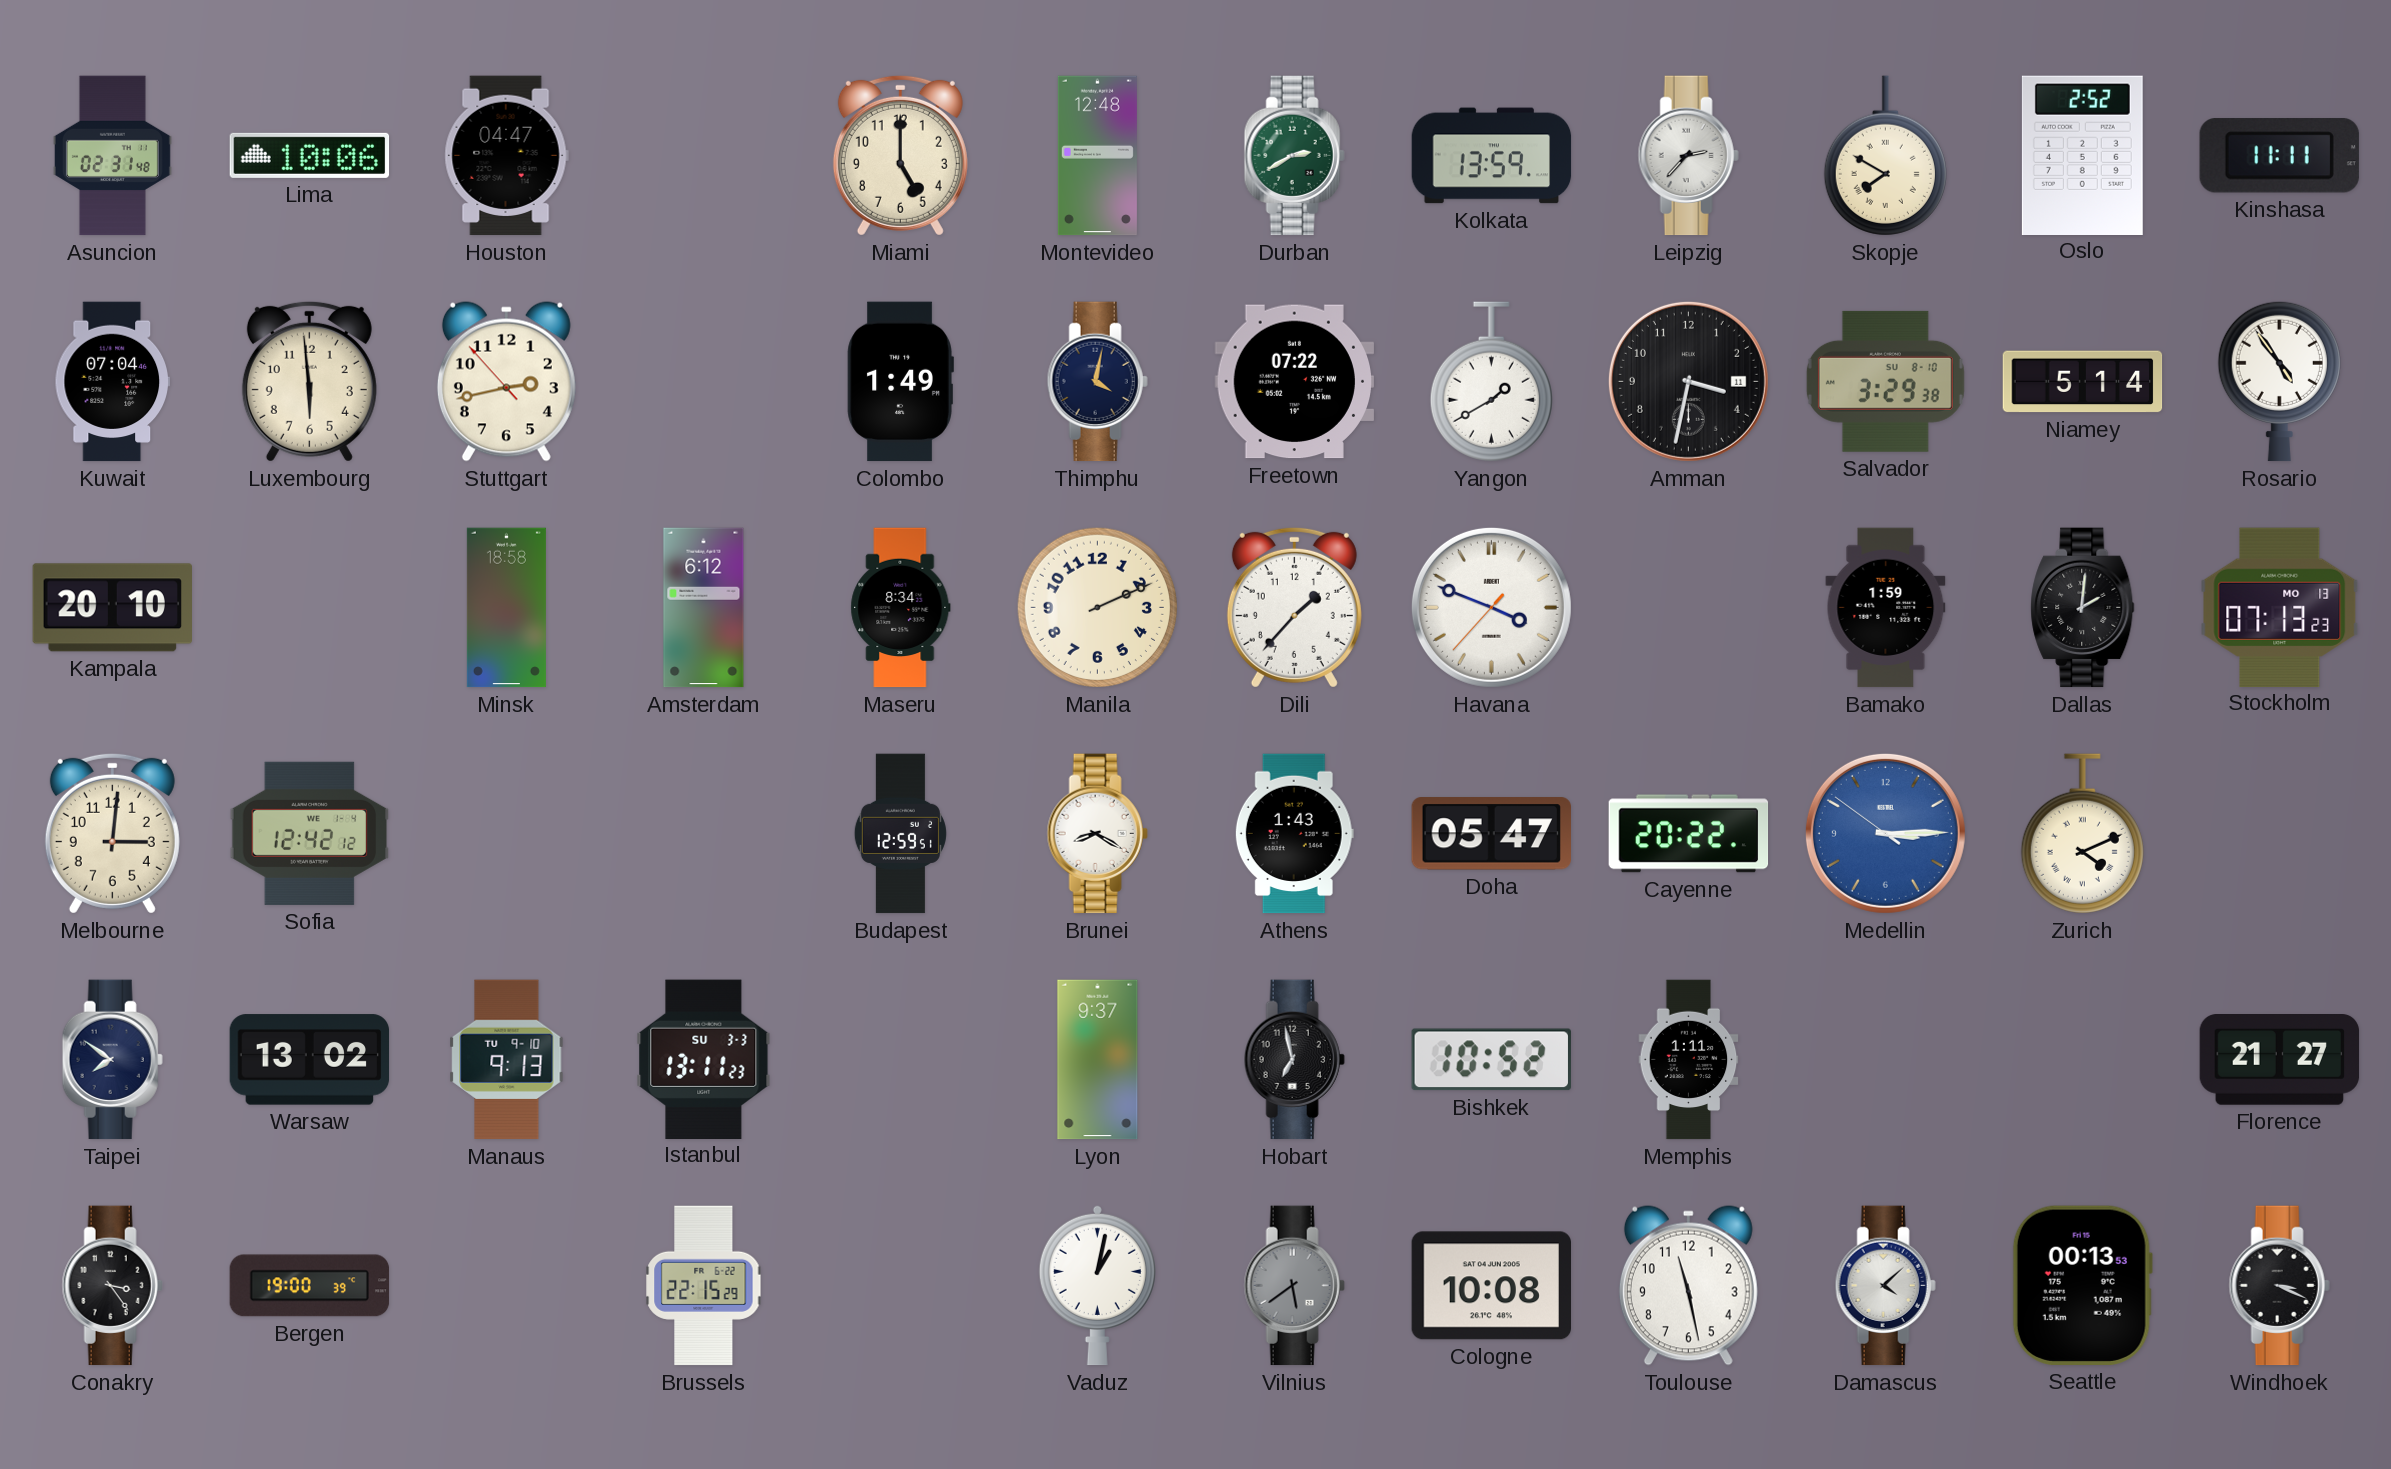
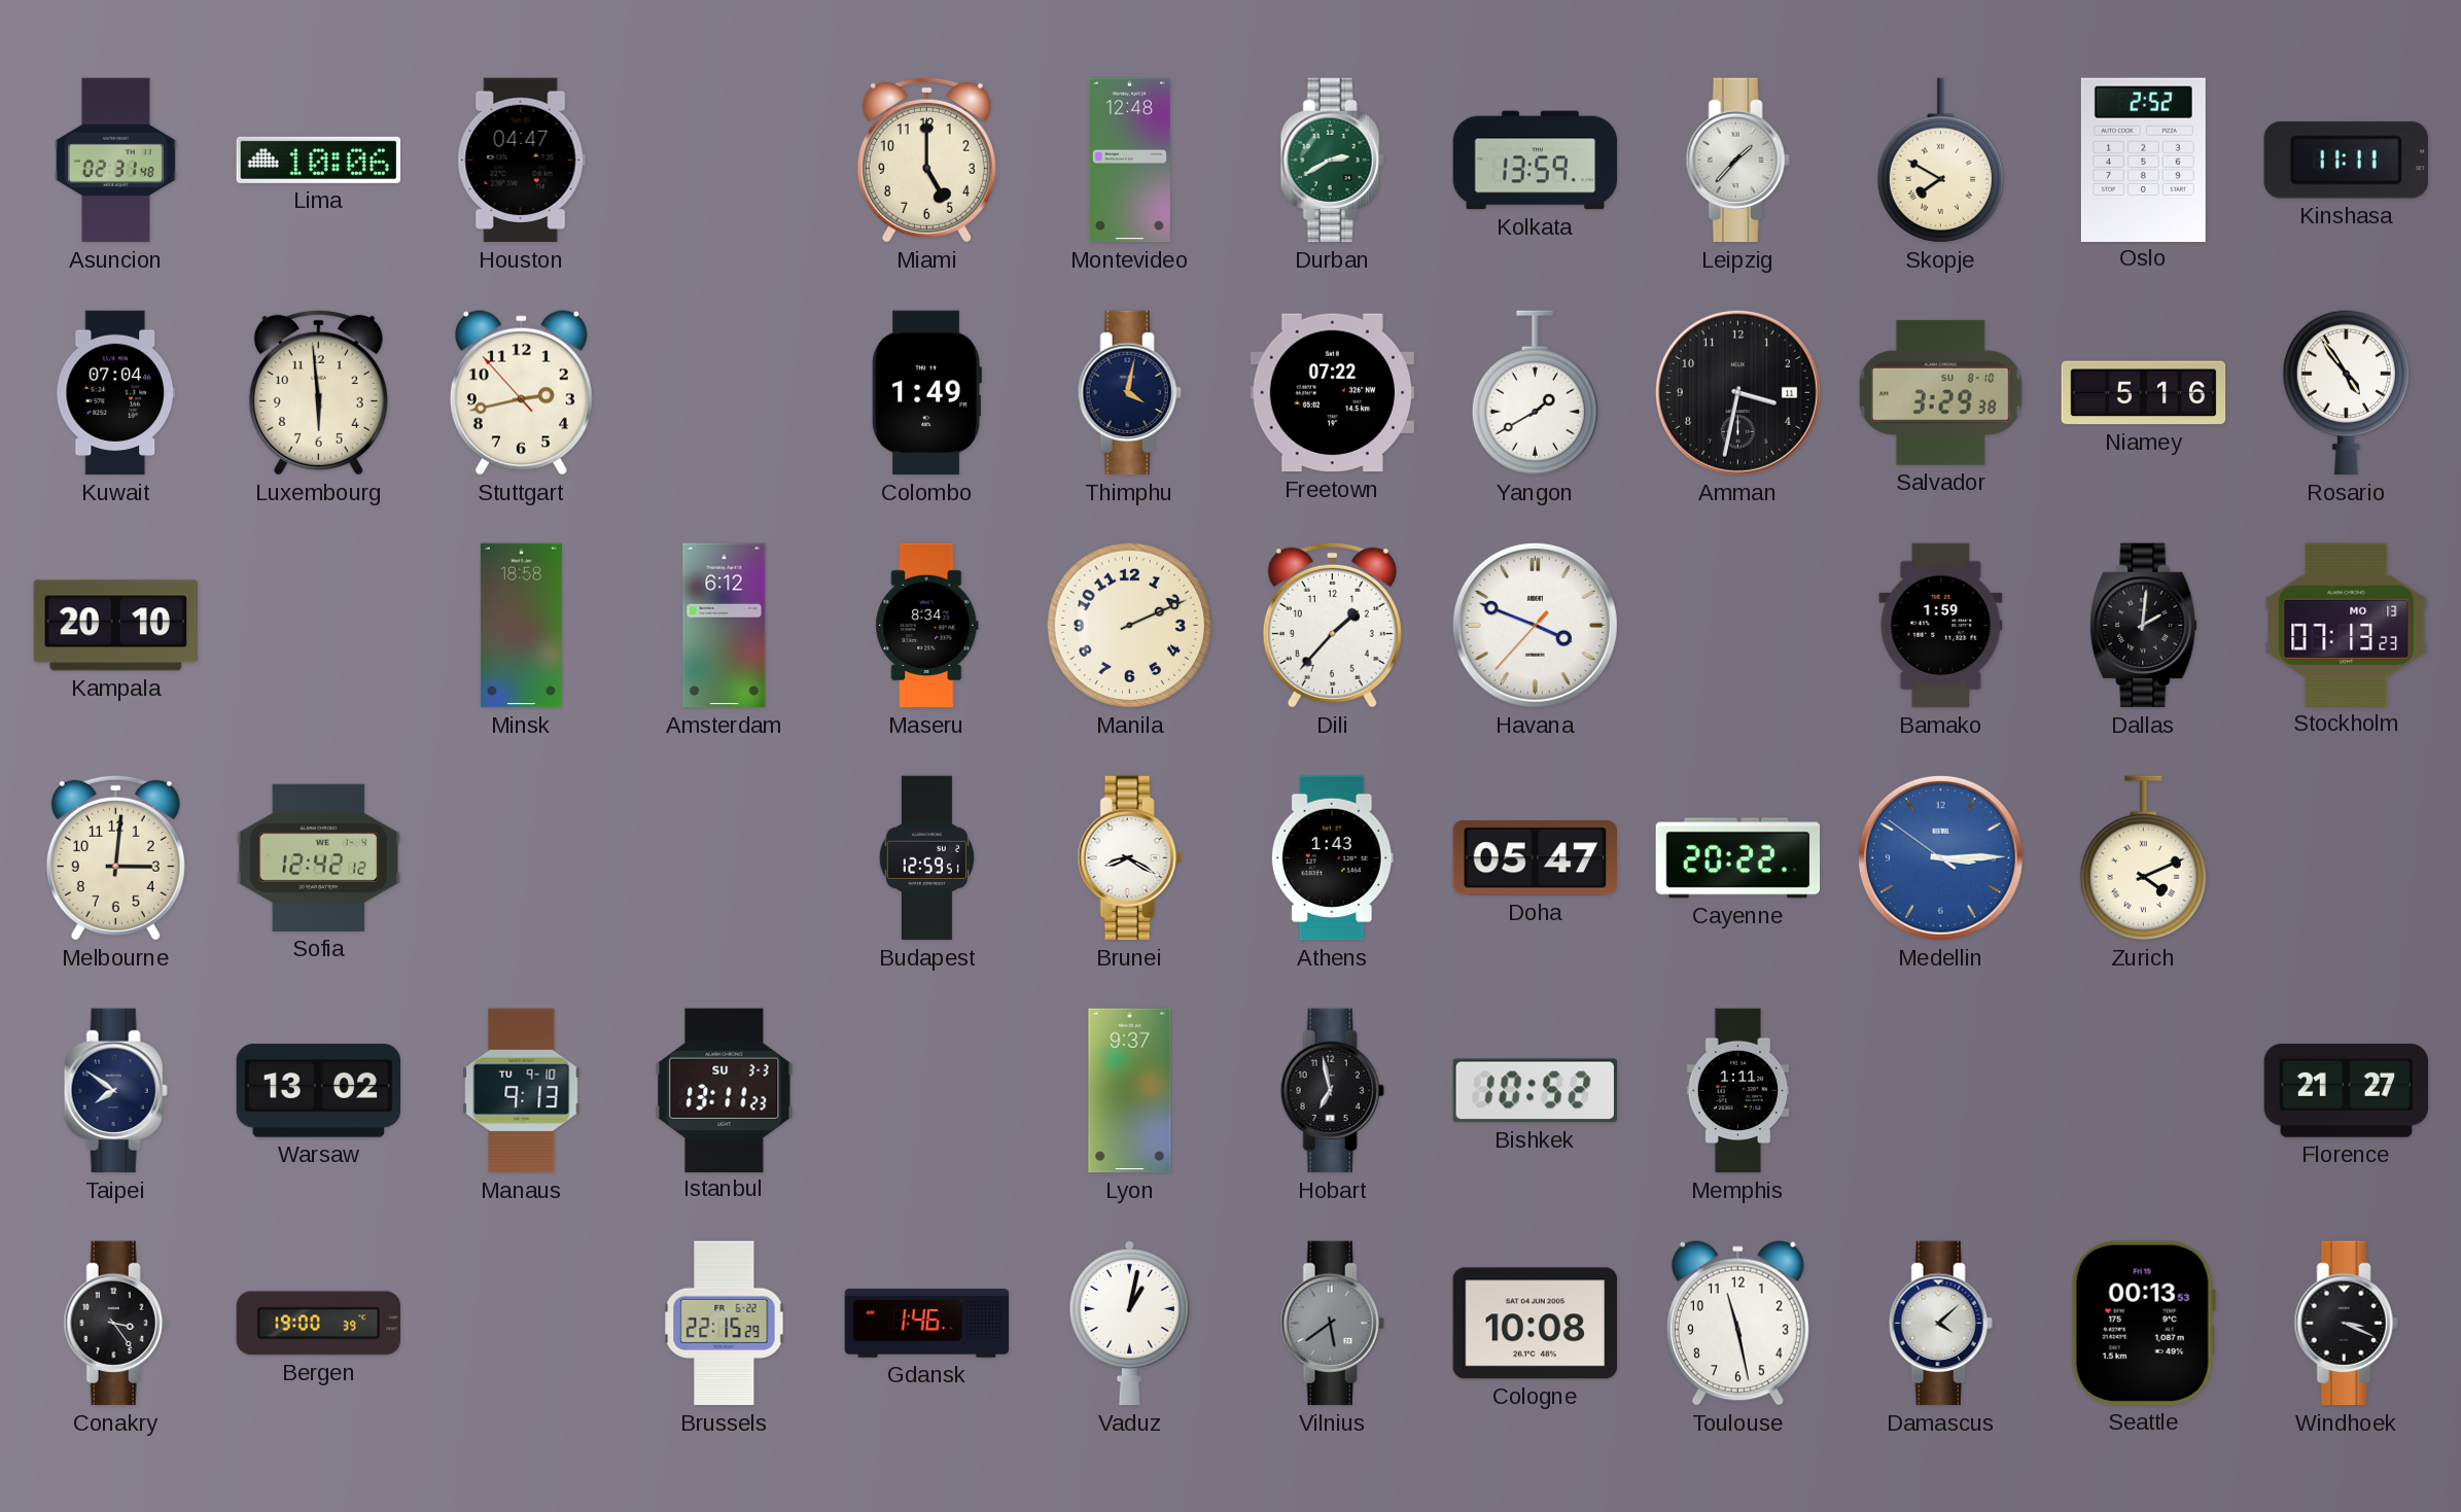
Leipzig: 2:37 -> 1:37
Niamey: 5:14 -> 5:16
Gdansk: none -> 1:46
